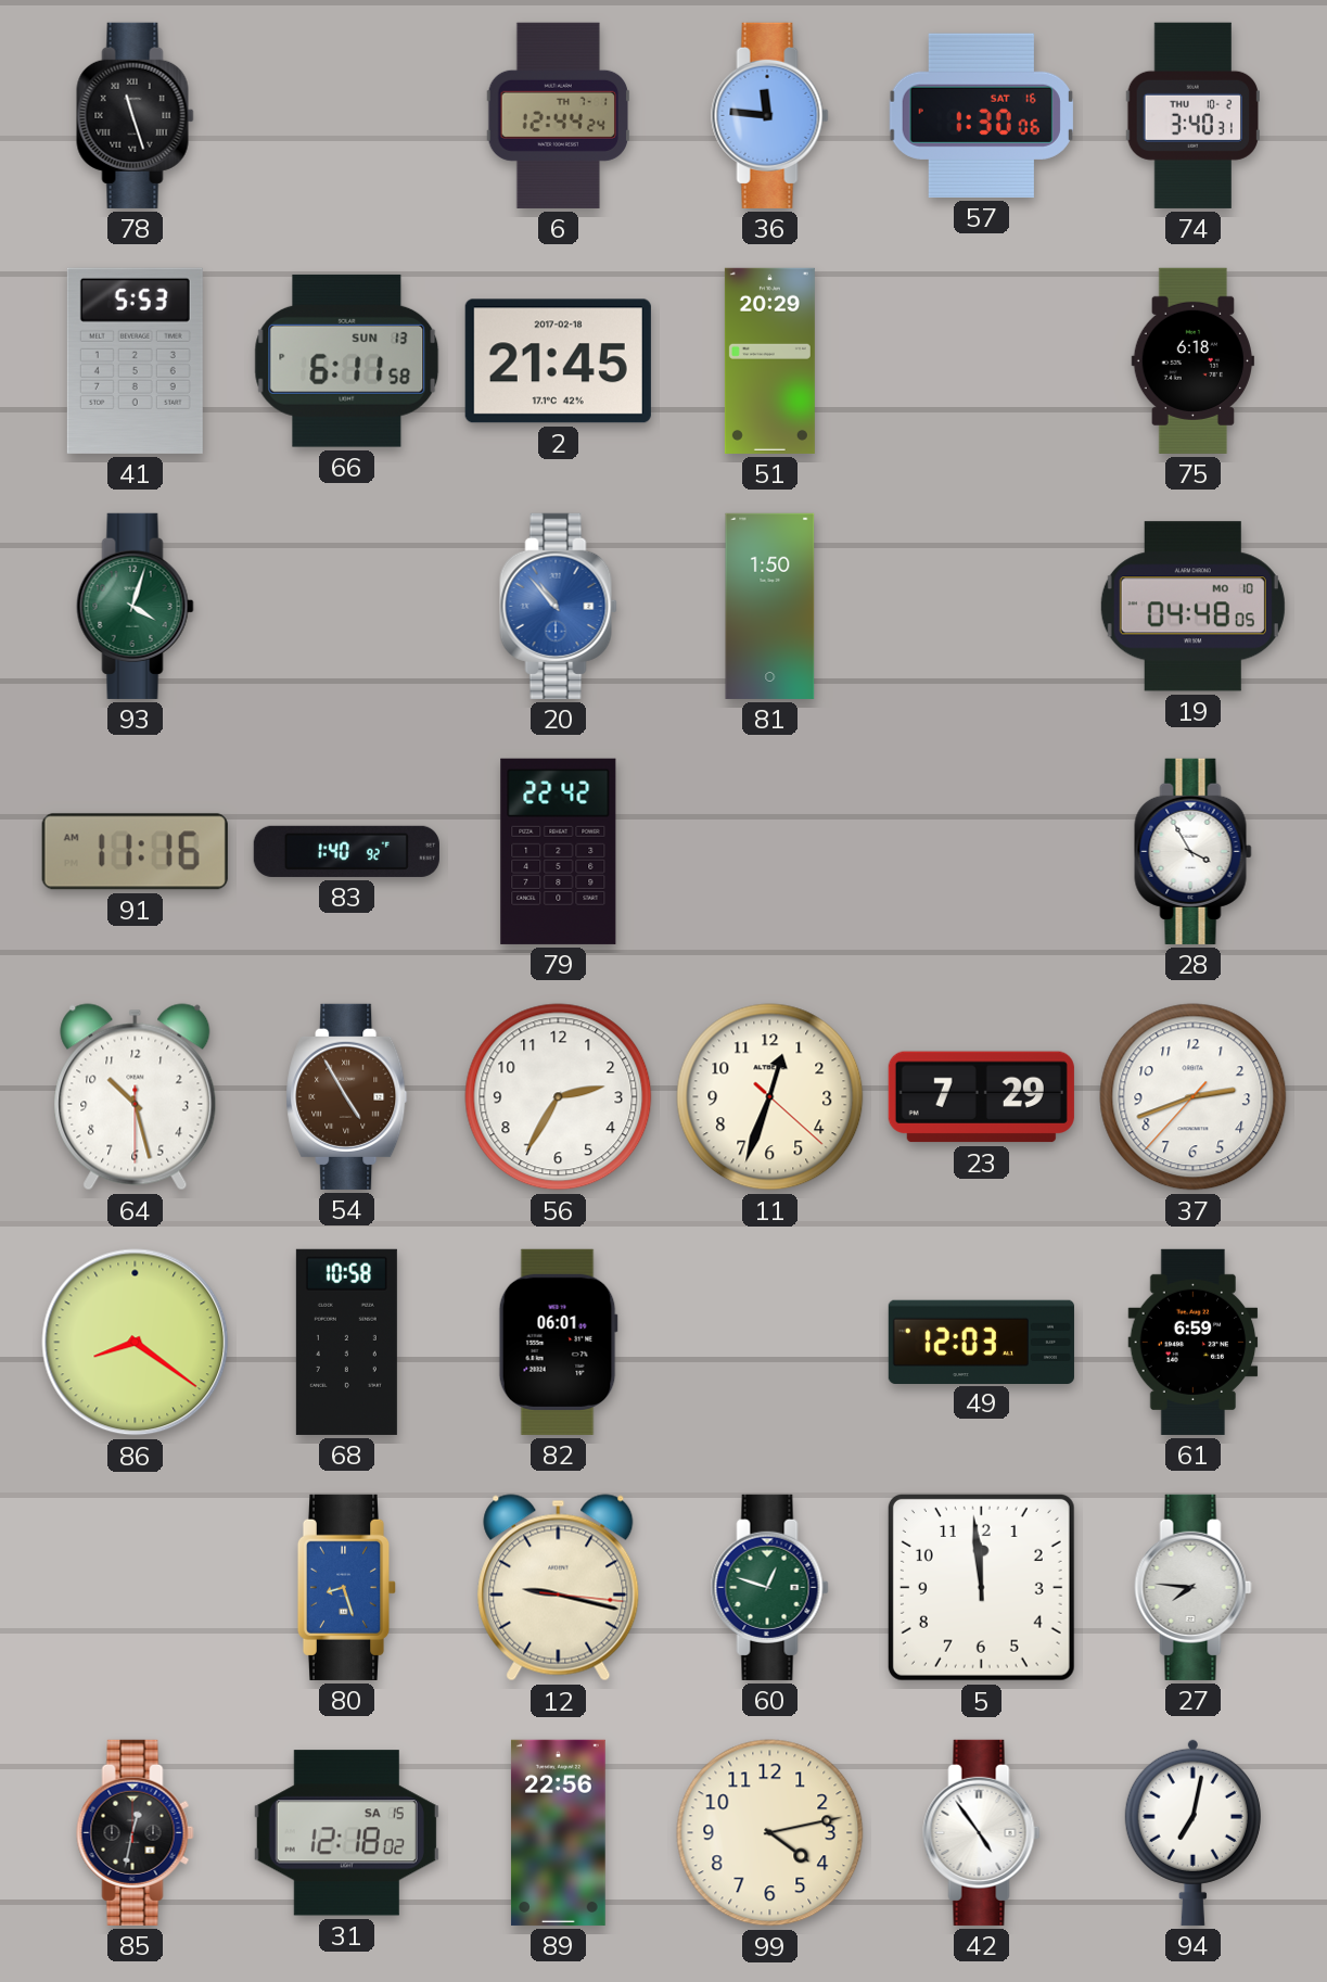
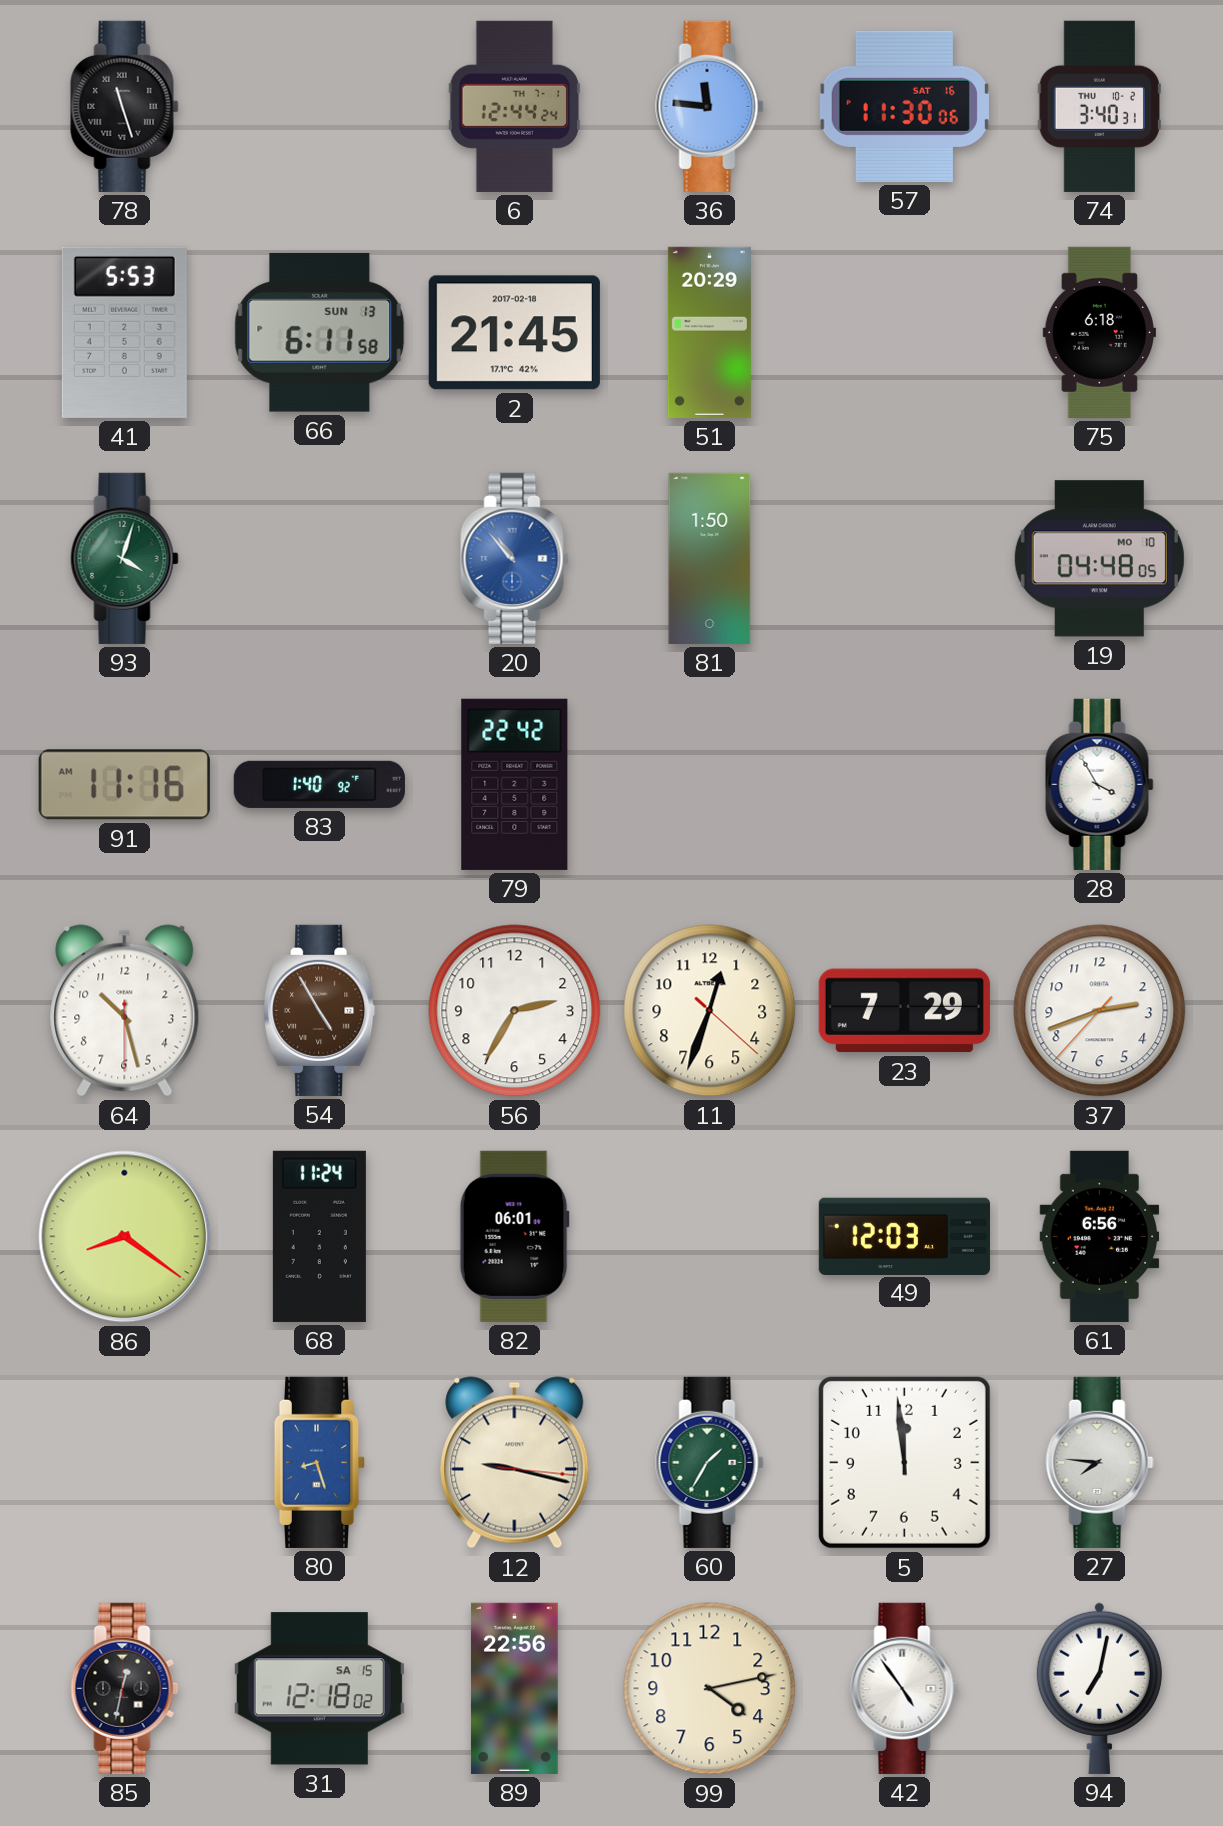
57: 1:30 -> 11:30
68: 10:58 -> 11:24
61: 6:59 -> 6:56
60: 12:48 -> 1:35
